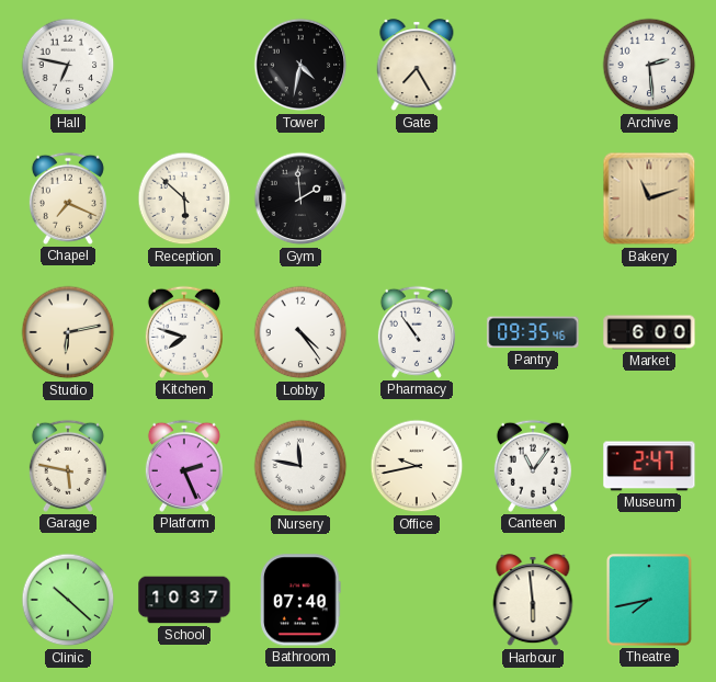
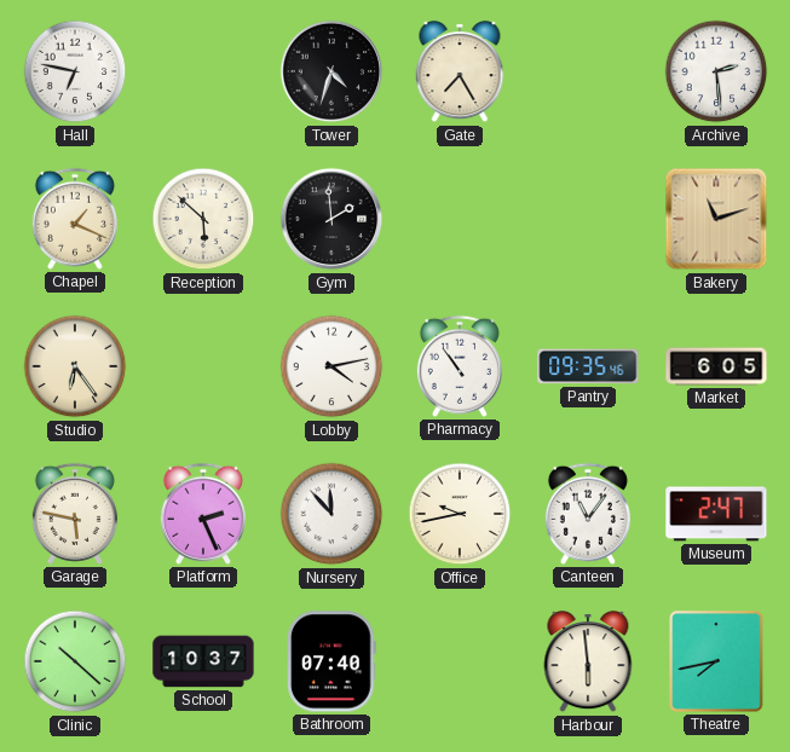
Tower: 4:32 -> 4:33
Chapel: 7:19 -> 1:19
Studio: 6:13 -> 6:24
Kitchen: 7:48 -> none
Lobby: 4:24 -> 4:13
Market: 6:00 -> 6:05
Nursery: 11:47 -> 11:53
